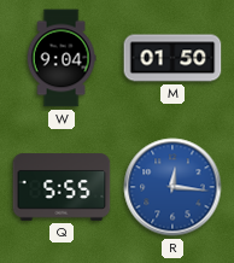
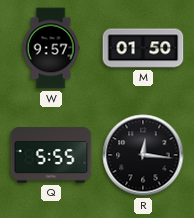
W: 9:04 -> 9:57
R dial: blue -> black
